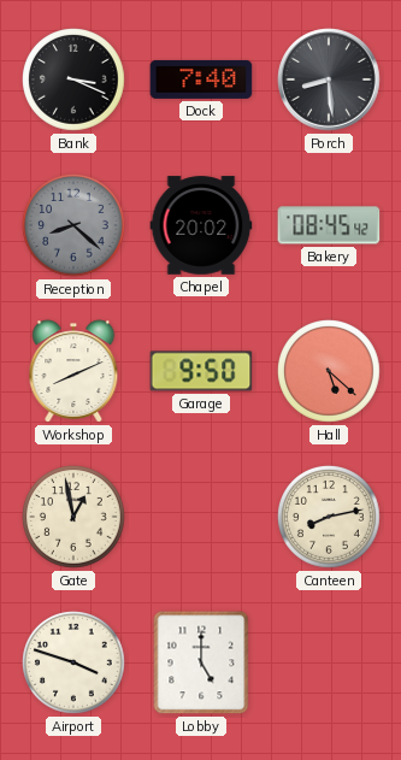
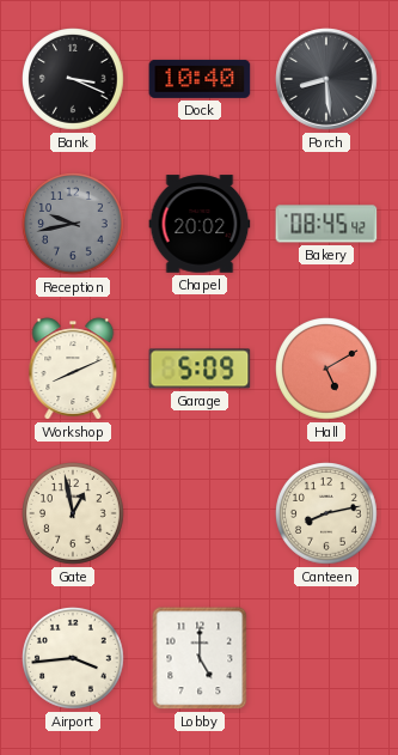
Dock: 7:40 -> 10:40
Reception: 8:22 -> 9:43
Garage: 9:50 -> 5:09
Hall: 5:22 -> 5:10
Airport: 3:48 -> 3:44
